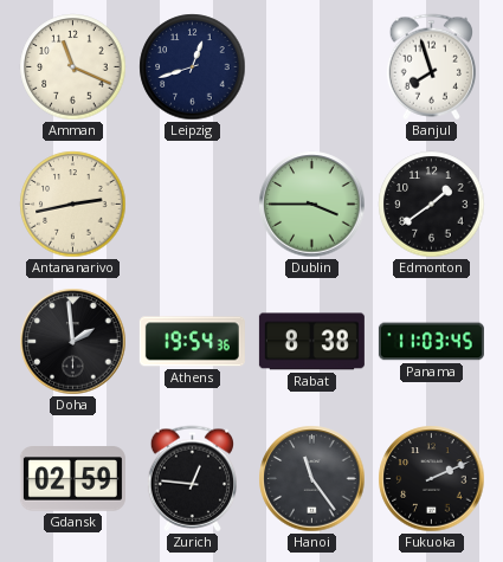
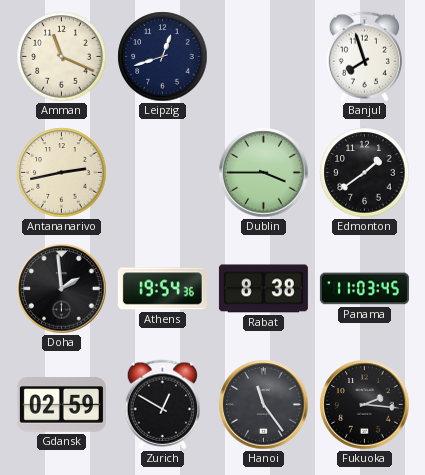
Zurich: 12:46 -> 12:50
Fukuoka: 2:11 -> 2:16
